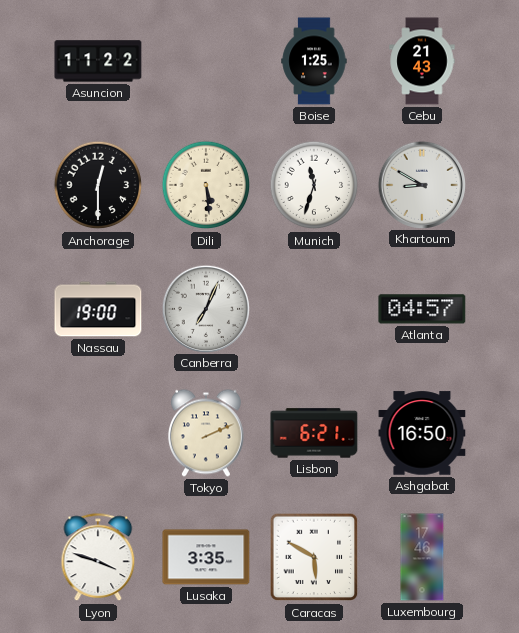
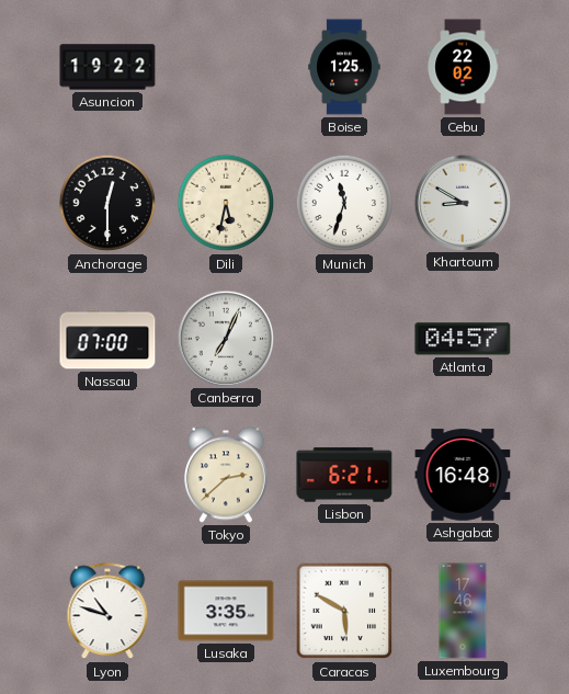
Asuncion: 11:22 -> 19:22
Cebu: 21:43 -> 22:02
Dili: 5:29 -> 5:32
Nassau: 19:00 -> 07:00
Tokyo: 2:11 -> 2:38
Ashgabat: 16:50 -> 16:48
Lyon: 3:48 -> 10:48
